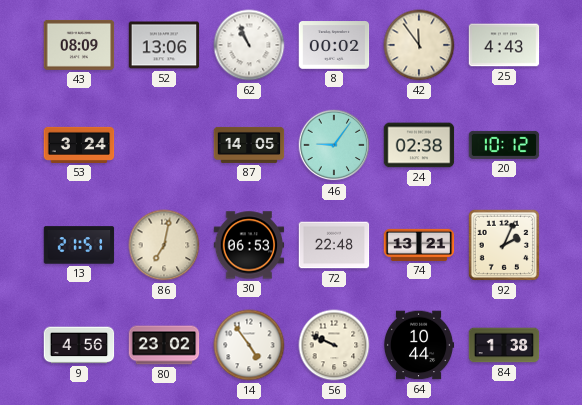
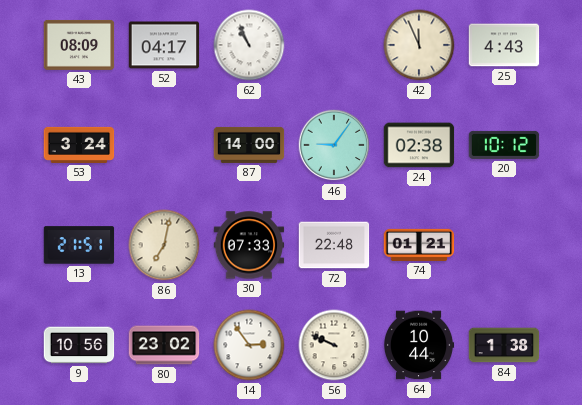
52: 13:06 -> 04:17
8: 00:02 -> none
42: 11:54 -> 11:56
87: 14:05 -> 14:00
30: 06:53 -> 07:33
74: 13:21 -> 01:21
92: 2:04 -> none
9: 4:56 -> 10:56
14: 4:54 -> 2:54
